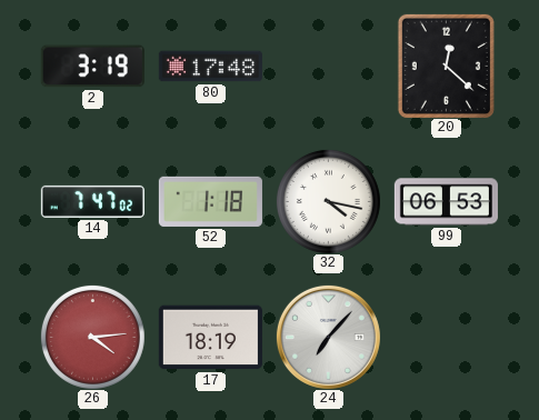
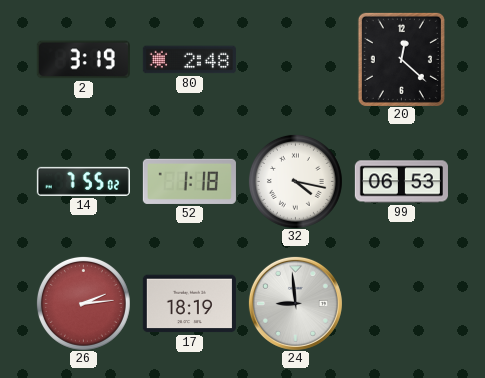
80: 17:48 -> 2:48
14: 7:47 -> 7:55
26: 4:14 -> 2:14
24: 7:07 -> 8:59
